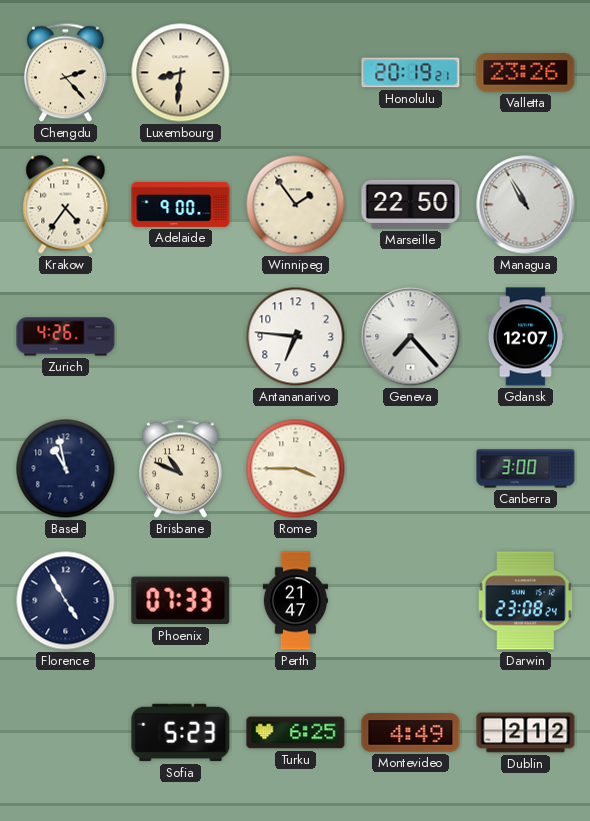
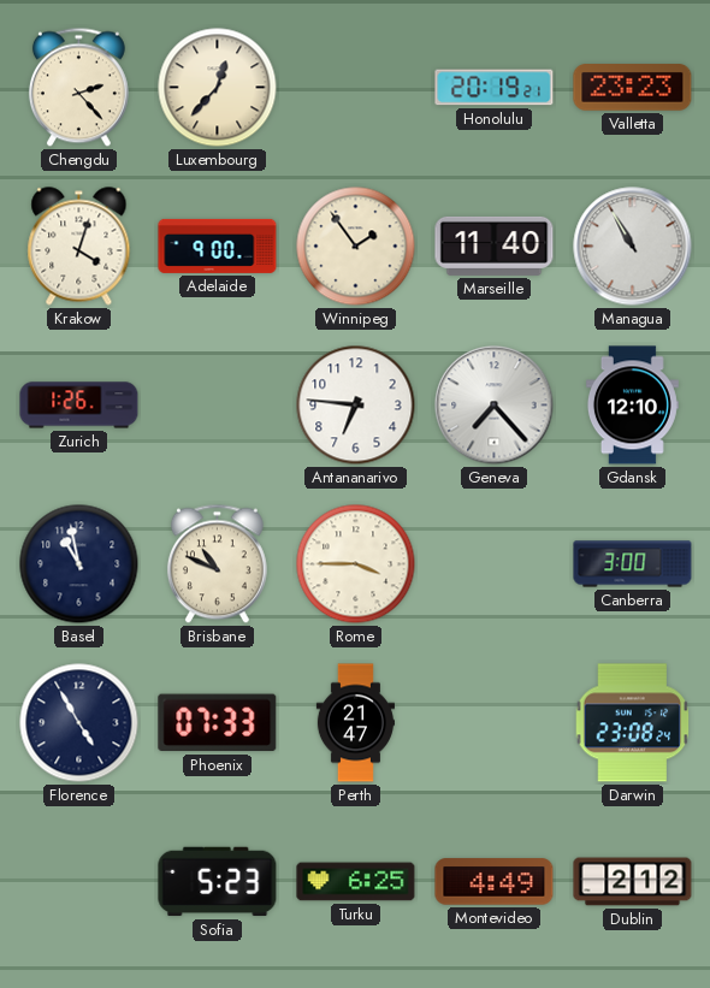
Luxembourg: 8:31 -> 12:37
Valletta: 23:26 -> 23:23
Krakow: 4:36 -> 4:03
Marseille: 22:50 -> 11:40
Zurich: 4:26 -> 1:26
Gdansk: 12:07 -> 12:10
